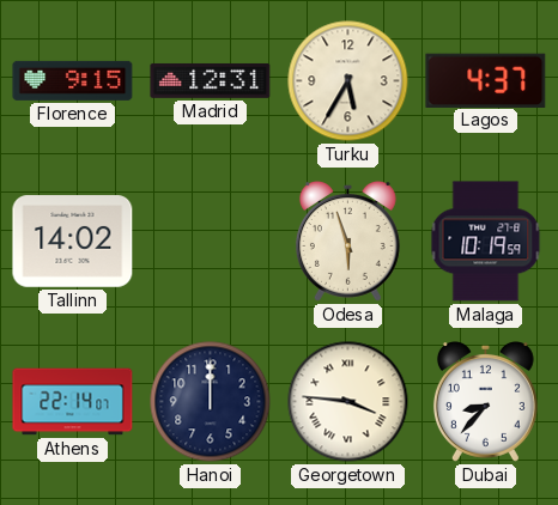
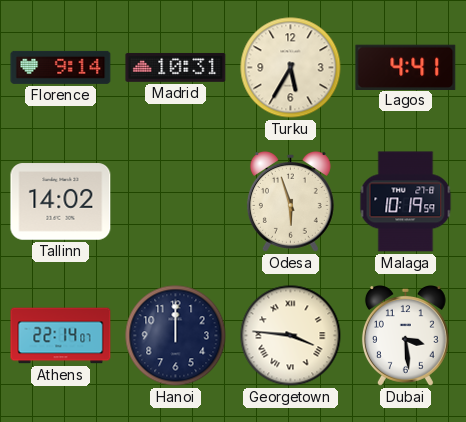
Florence: 9:15 -> 9:14
Madrid: 12:31 -> 10:31
Lagos: 4:37 -> 4:41
Dubai: 8:37 -> 3:29
